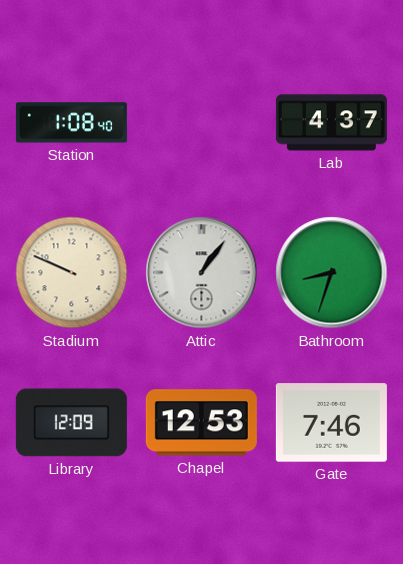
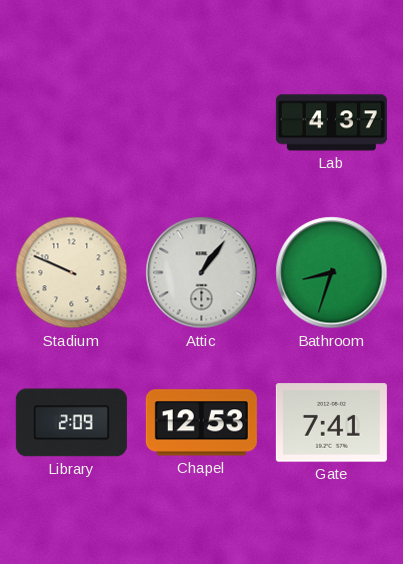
Station: 1:08 -> none
Library: 12:09 -> 2:09
Gate: 7:46 -> 7:41
